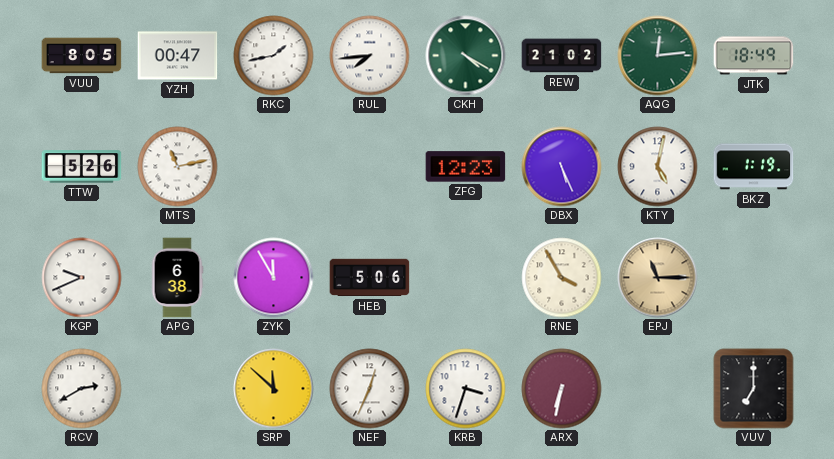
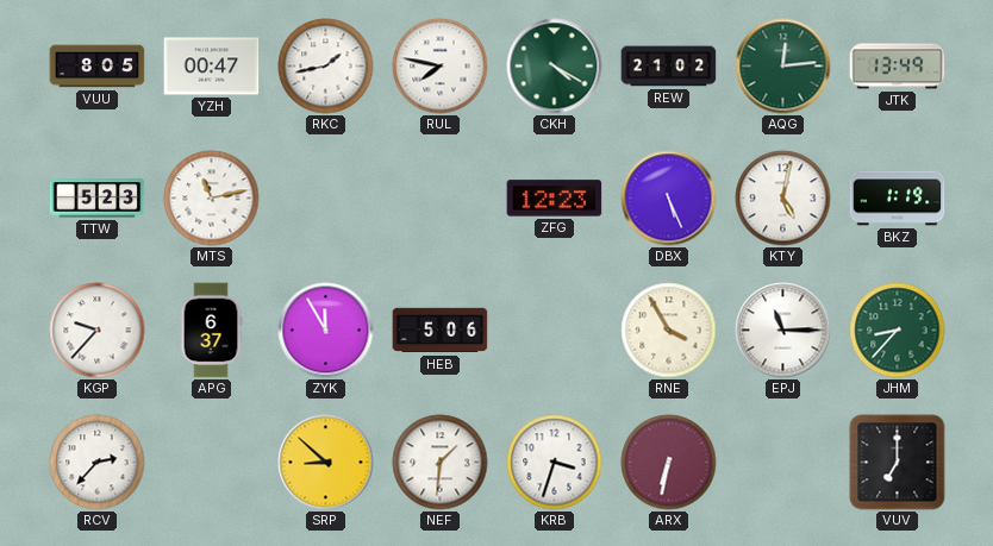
RUL: 7:44 -> 7:47
JTK: 18:49 -> 13:49
TTW: 5:26 -> 5:23
KGP: 9:41 -> 9:37
APG: 6:38 -> 6:37
EPJ dial: champagne -> white
JHM: none -> 8:37
RCV: 2:40 -> 2:37
SRP: 11:52 -> 8:52
NEF: 12:34 -> 1:31
